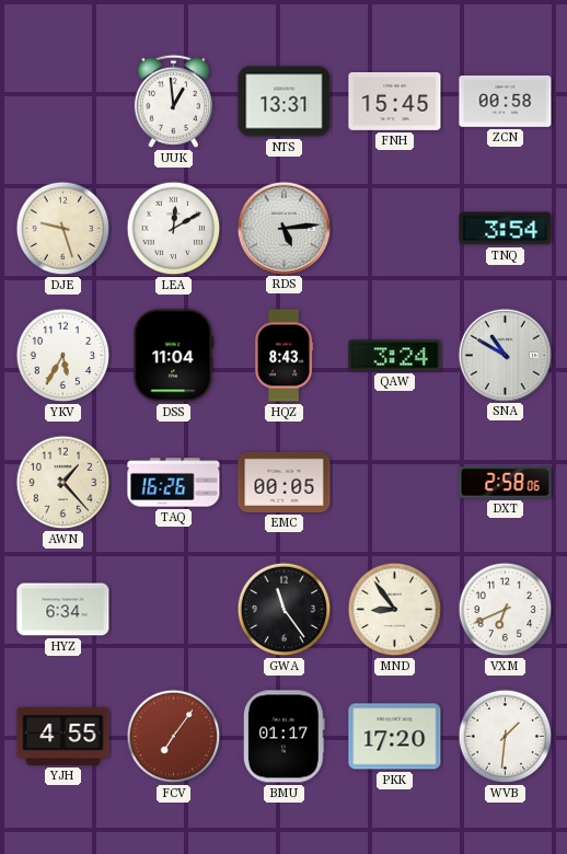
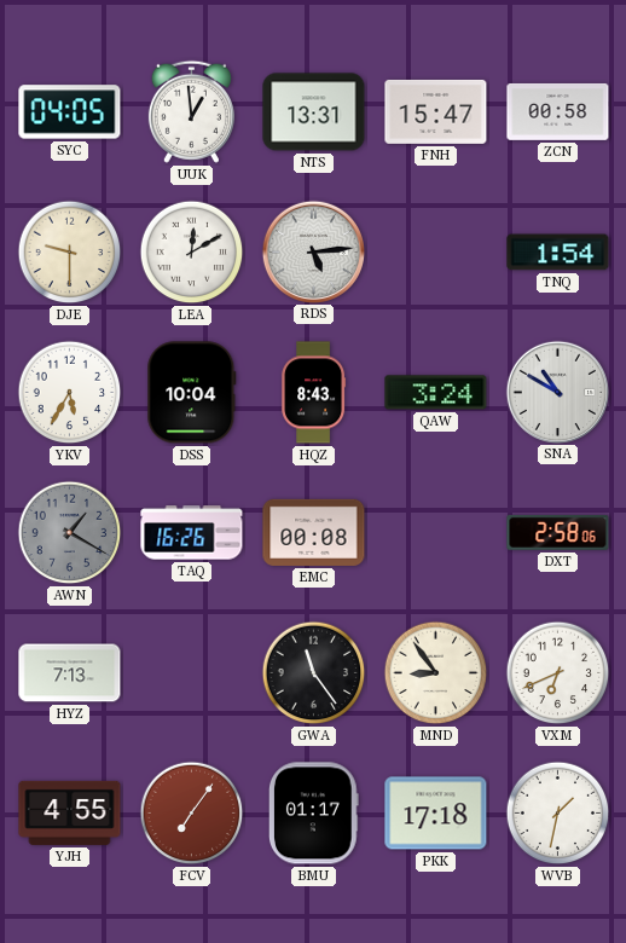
SYC: none -> 04:05
FNH: 15:45 -> 15:47
DJE: 9:27 -> 9:30
TNQ: 3:54 -> 1:54
DSS: 11:04 -> 10:04
AWN: 1:23 -> 1:20
AWN dial: cream -> grey
EMC: 00:05 -> 00:08
HYZ: 6:34 -> 7:13
PKK: 17:20 -> 17:18
WVB: 1:31 -> 1:32
